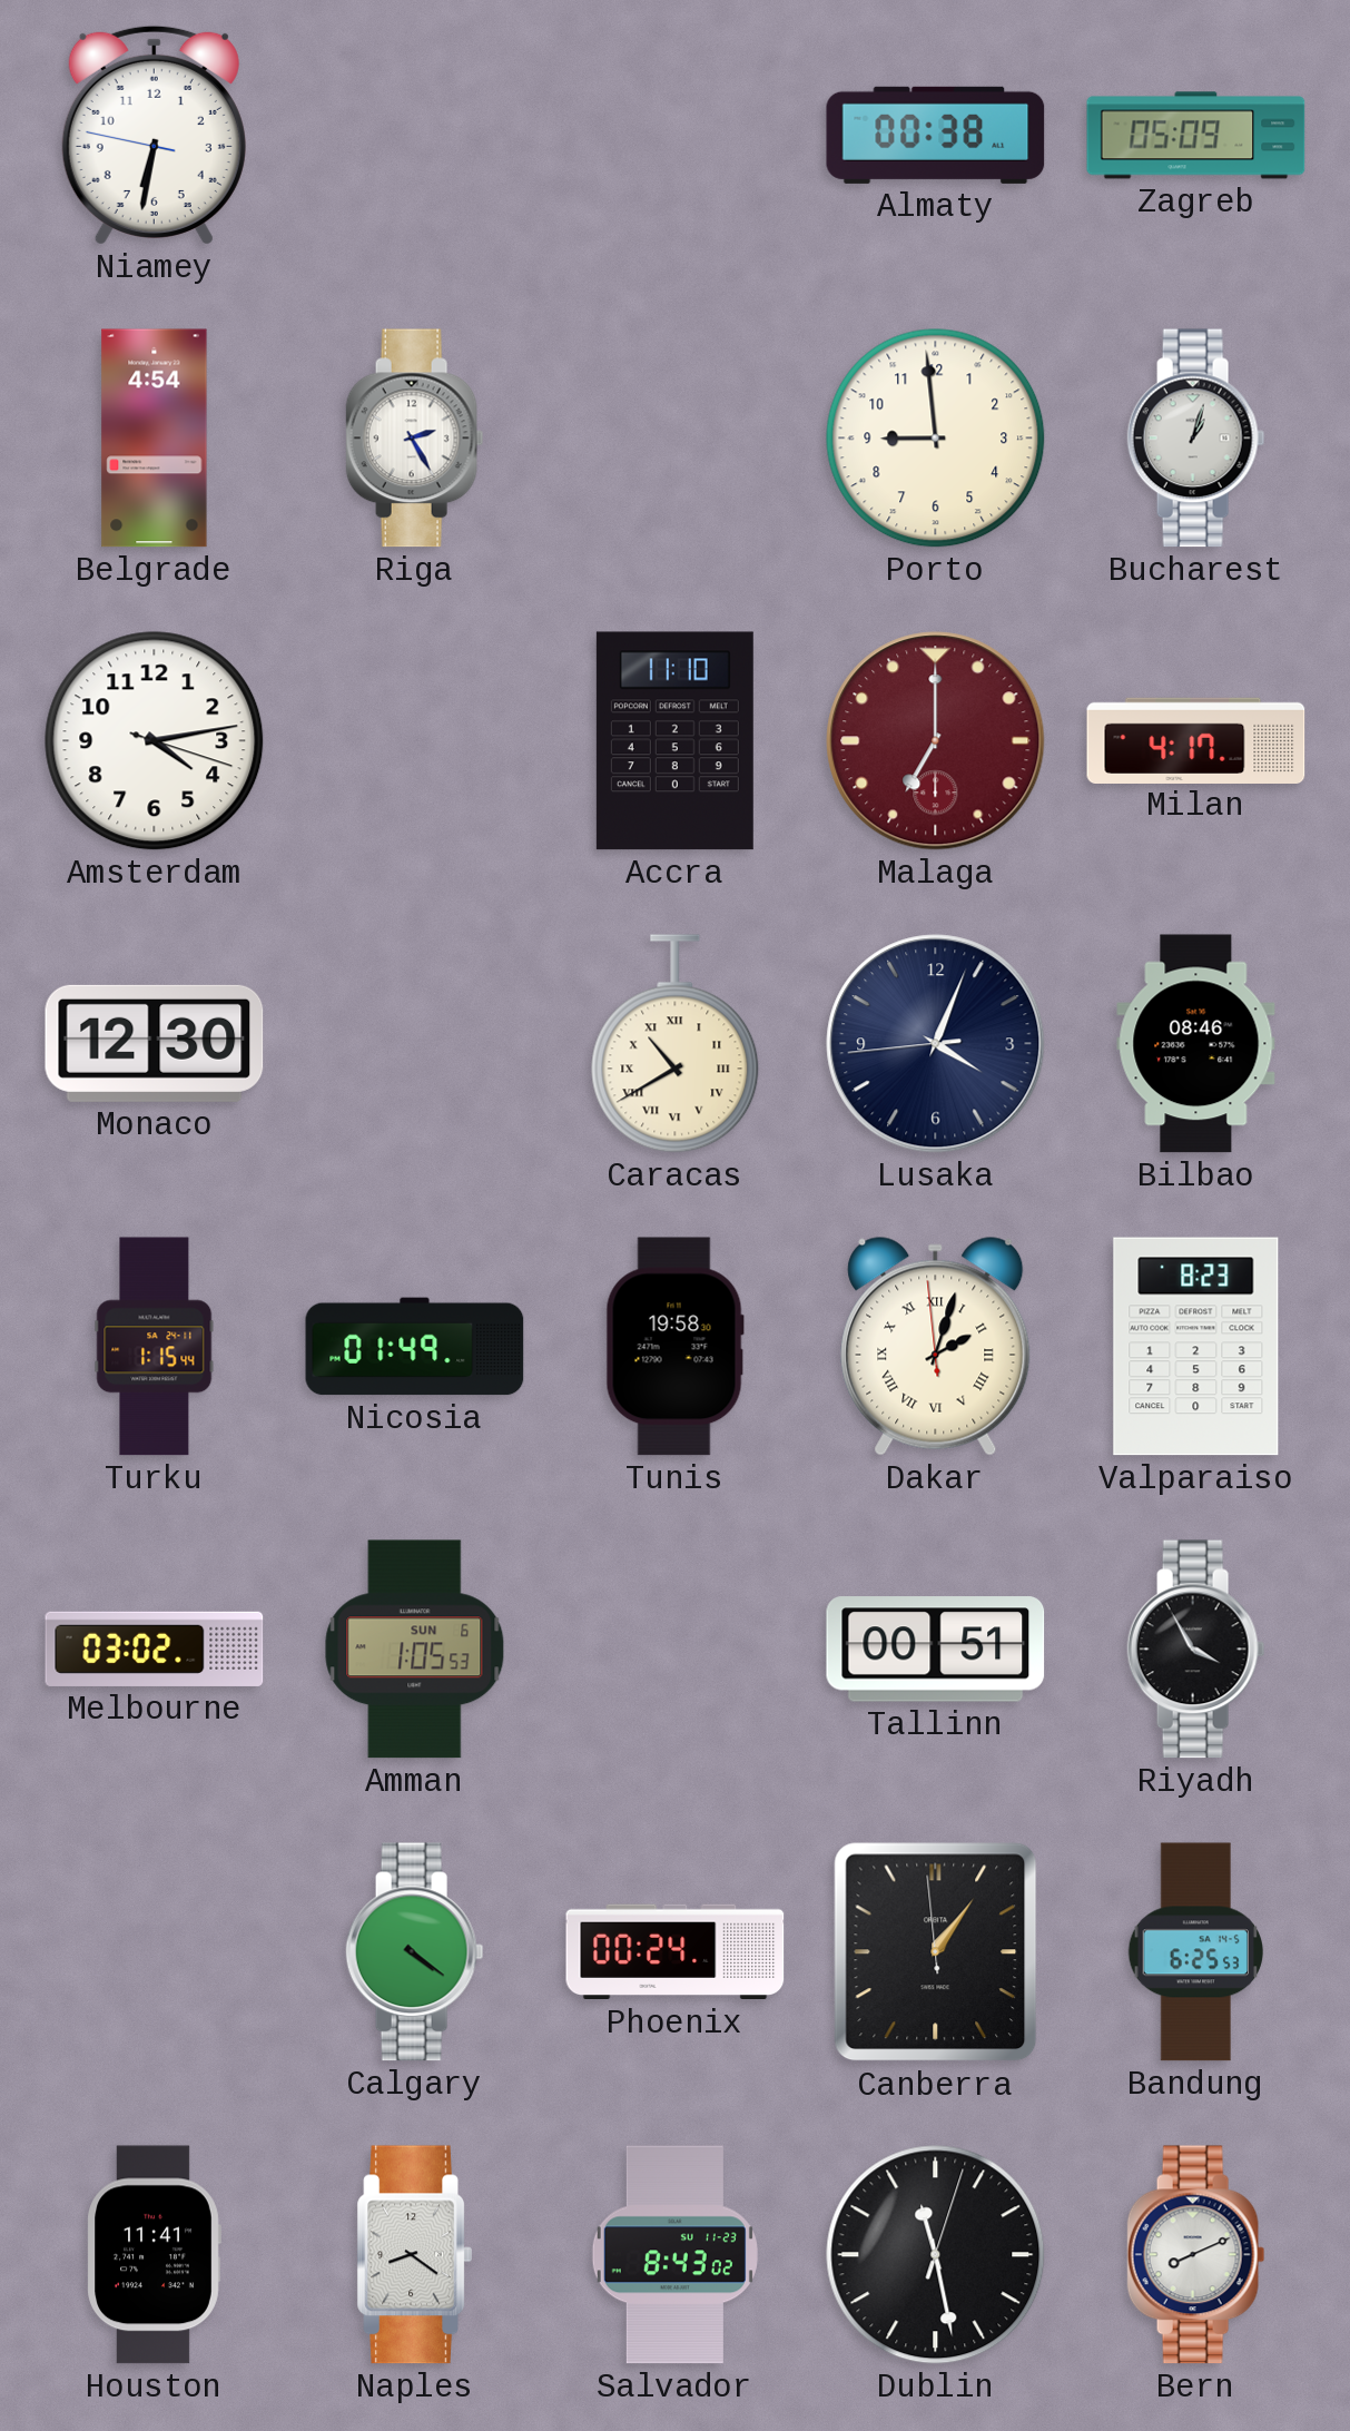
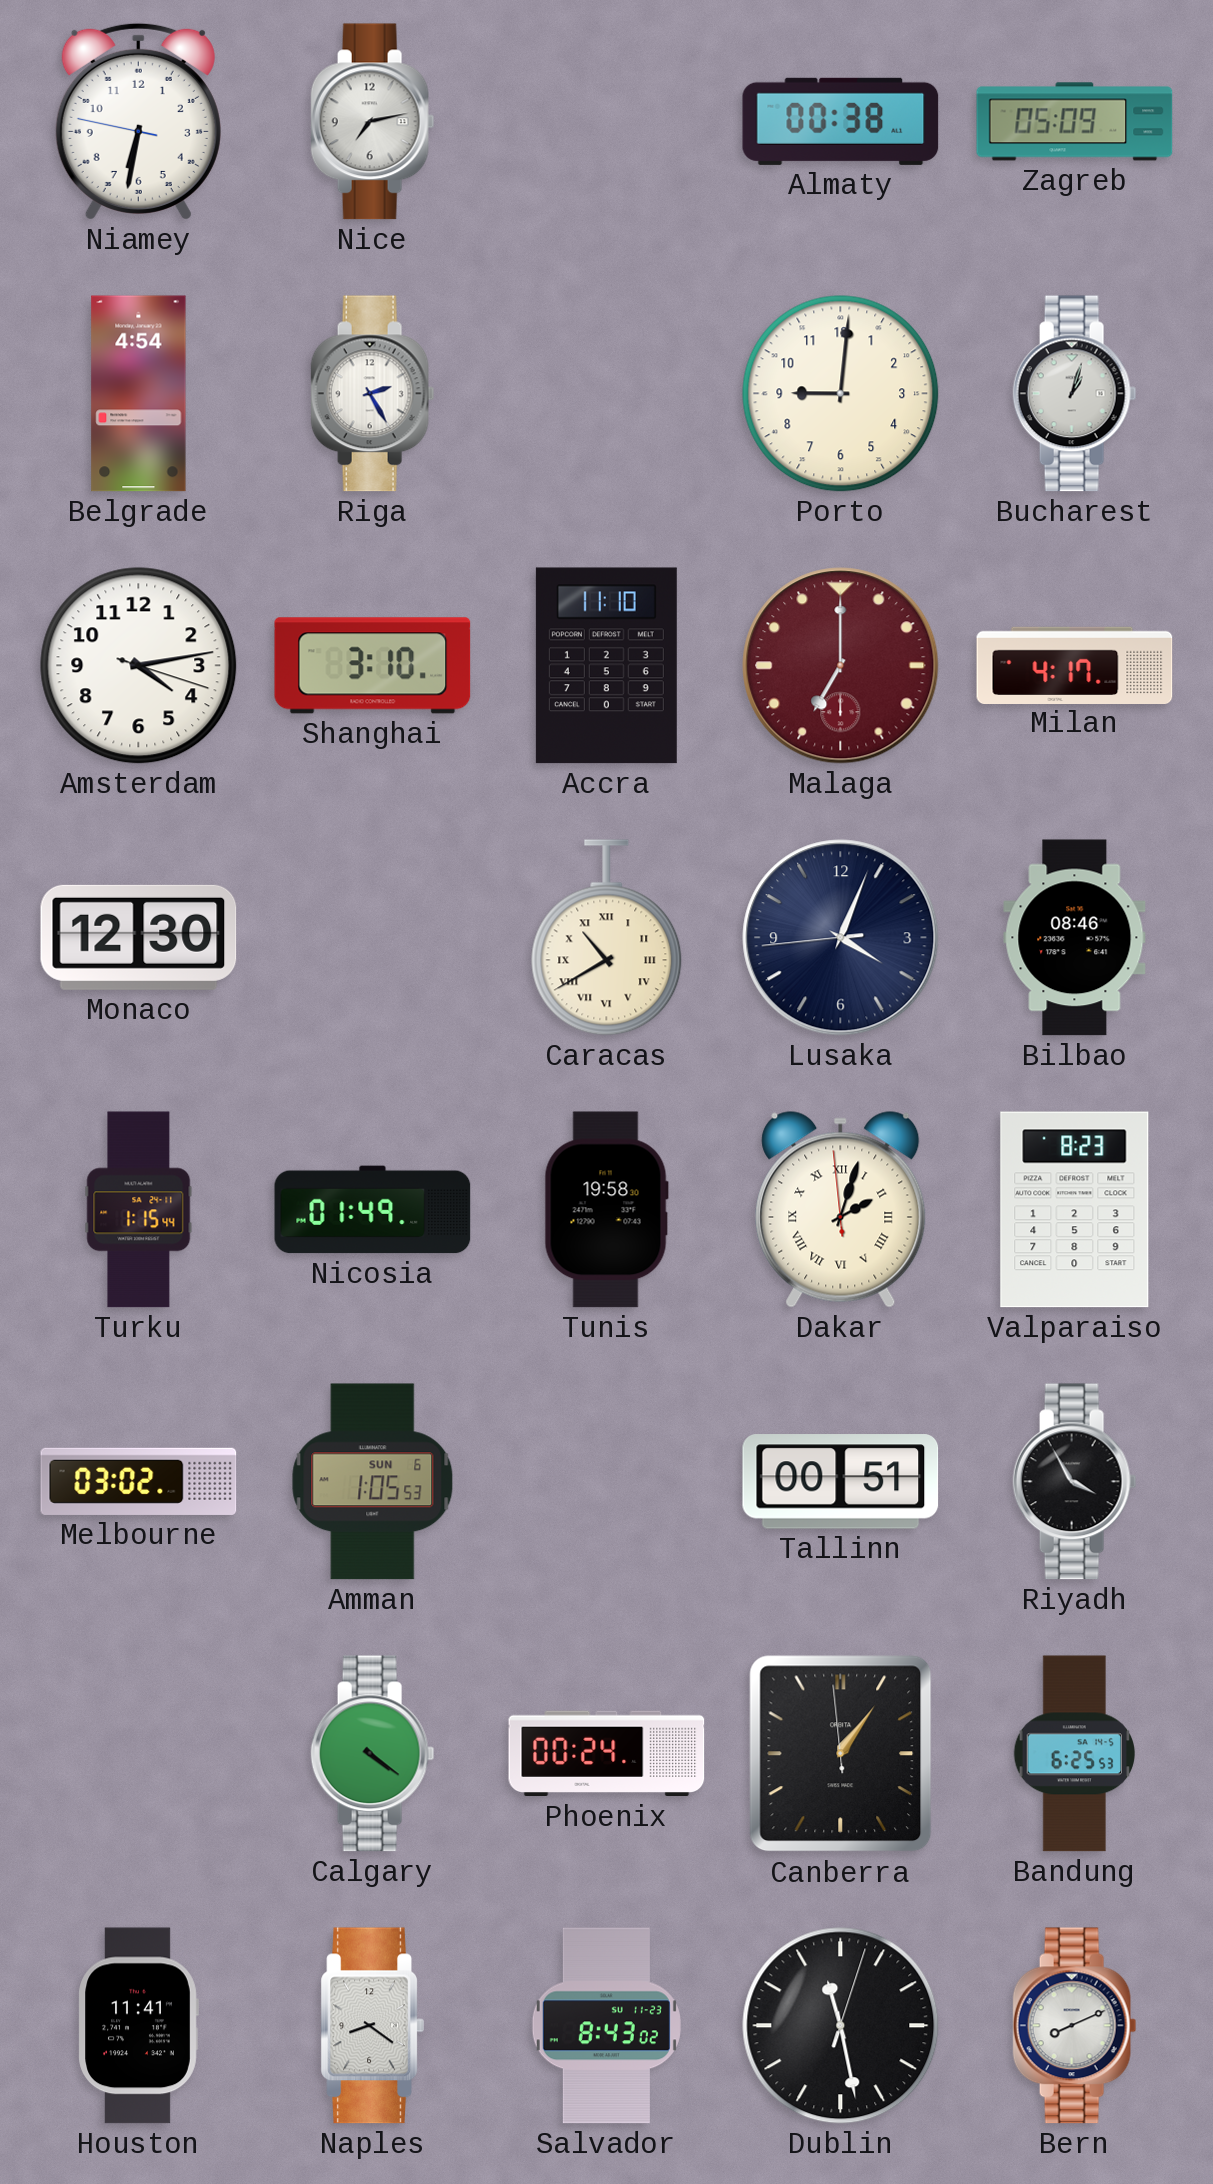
Nice: none -> 7:13
Porto: 8:59 -> 9:01
Shanghai: none -> 3:10
